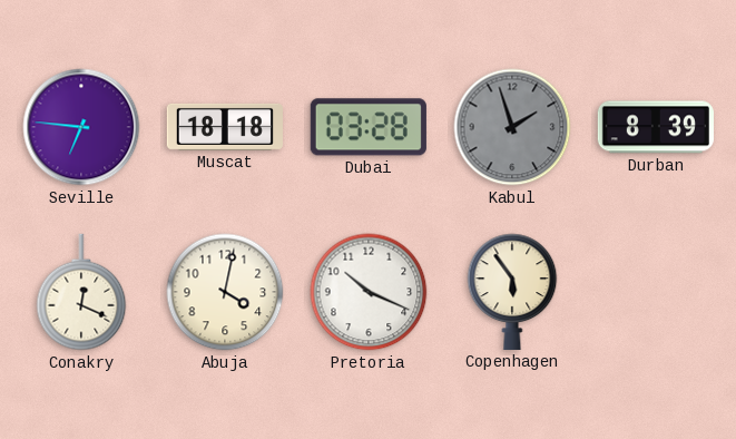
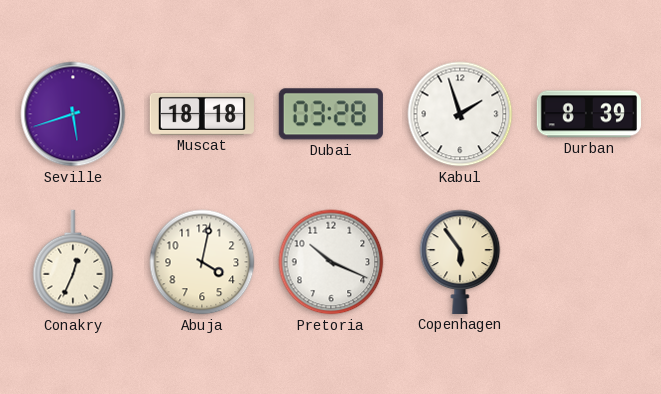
Seville: 6:46 -> 5:42
Kabul dial: grey -> white
Conakry: 12:19 -> 12:34
